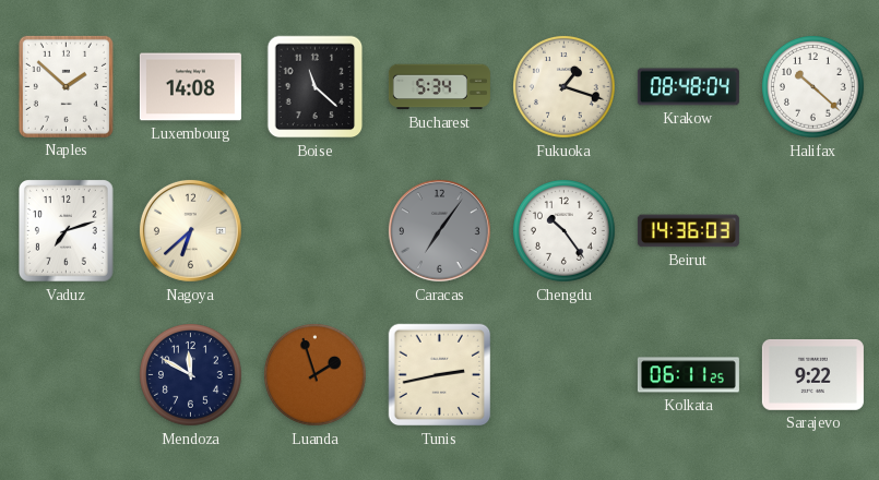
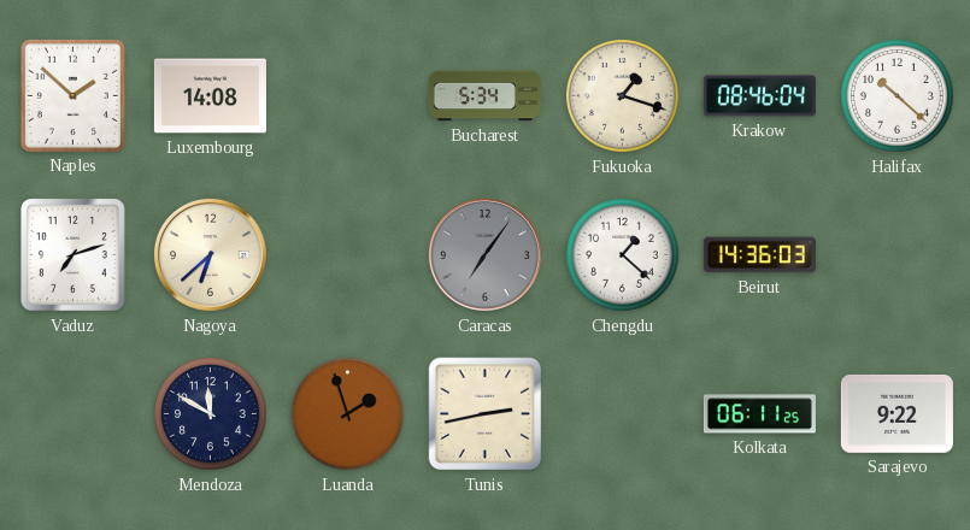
Boise: 11:22 -> none
Krakow: 08:48 -> 08:46
Chengdu: 10:24 -> 1:22
